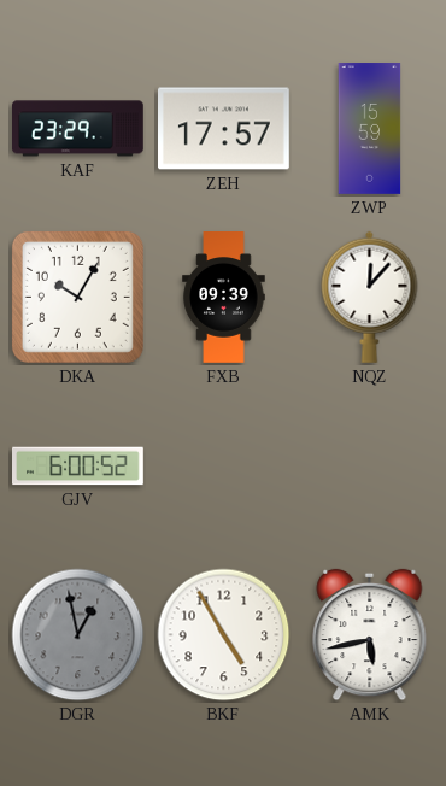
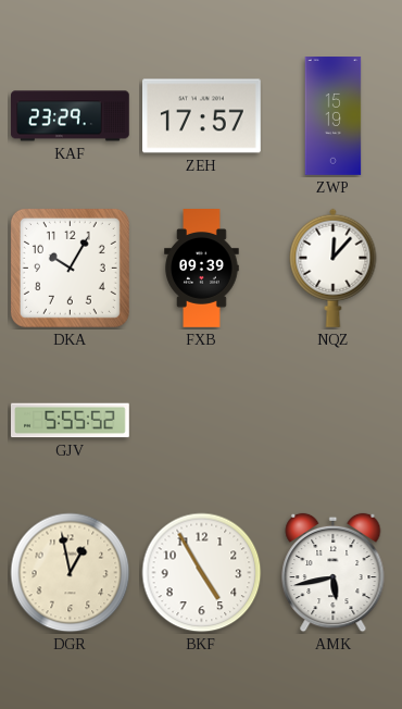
ZWP: 15:59 -> 15:19
GJV: 6:00 -> 5:55
DGR dial: grey -> cream
